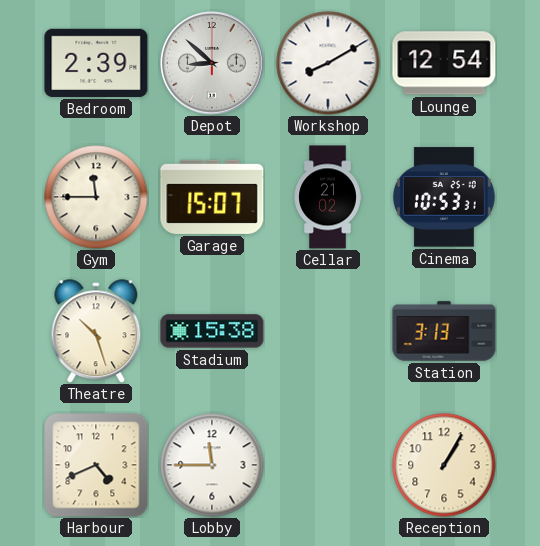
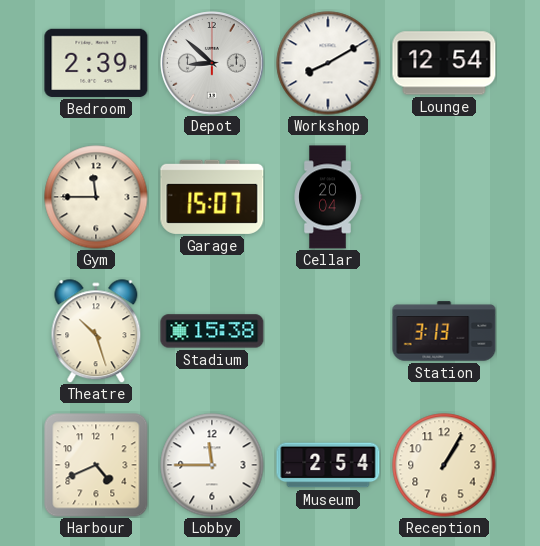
Cellar: 21:02 -> 20:04
Cinema: 10:53 -> none
Museum: none -> 2:54
